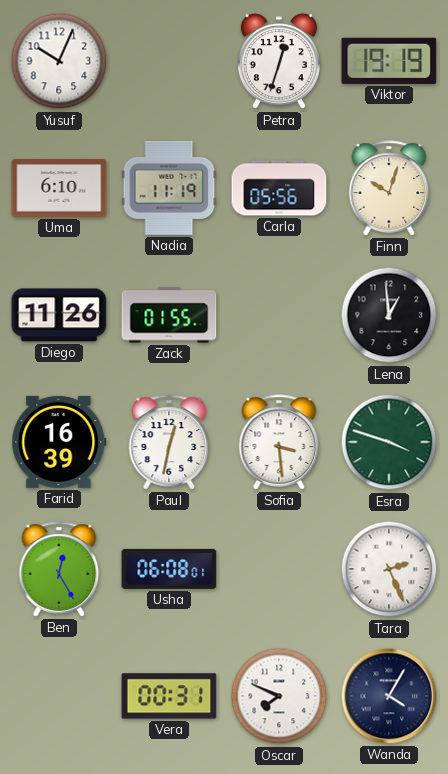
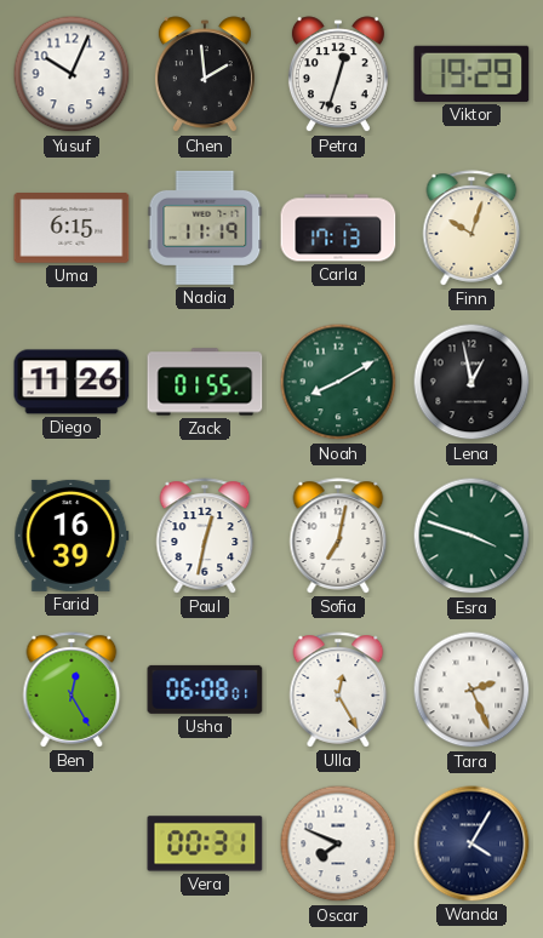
Chen: none -> 1:59
Viktor: 19:19 -> 19:29
Uma: 6:10 -> 6:15
Carla: 05:56 -> 17:13
Noah: none -> 8:10
Lena: 12:59 -> 12:58
Sofia: 3:29 -> 7:02
Ulla: none -> 12:25
